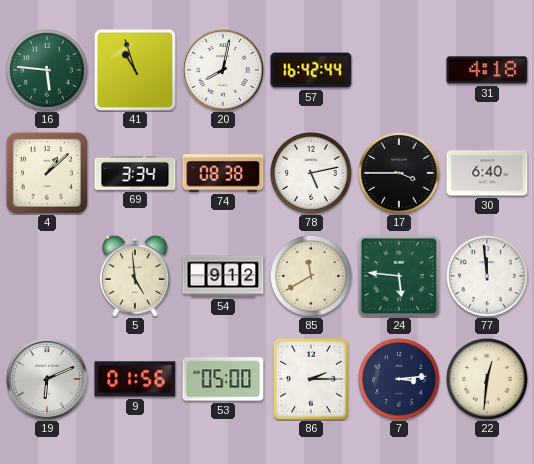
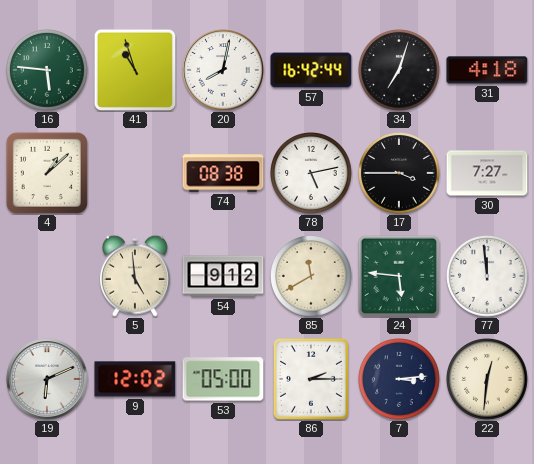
34: none -> 7:03
69: 3:34 -> none
30: 6:40 -> 7:27
9: 01:56 -> 12:02
